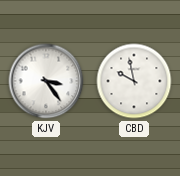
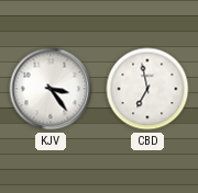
CBD: 9:58 -> 6:58
